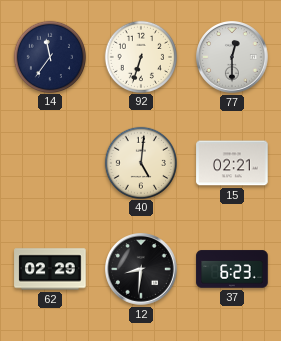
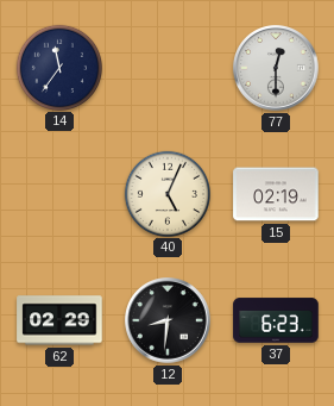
92: 6:33 -> none
40: 5:01 -> 5:04
15: 02:21 -> 02:19
